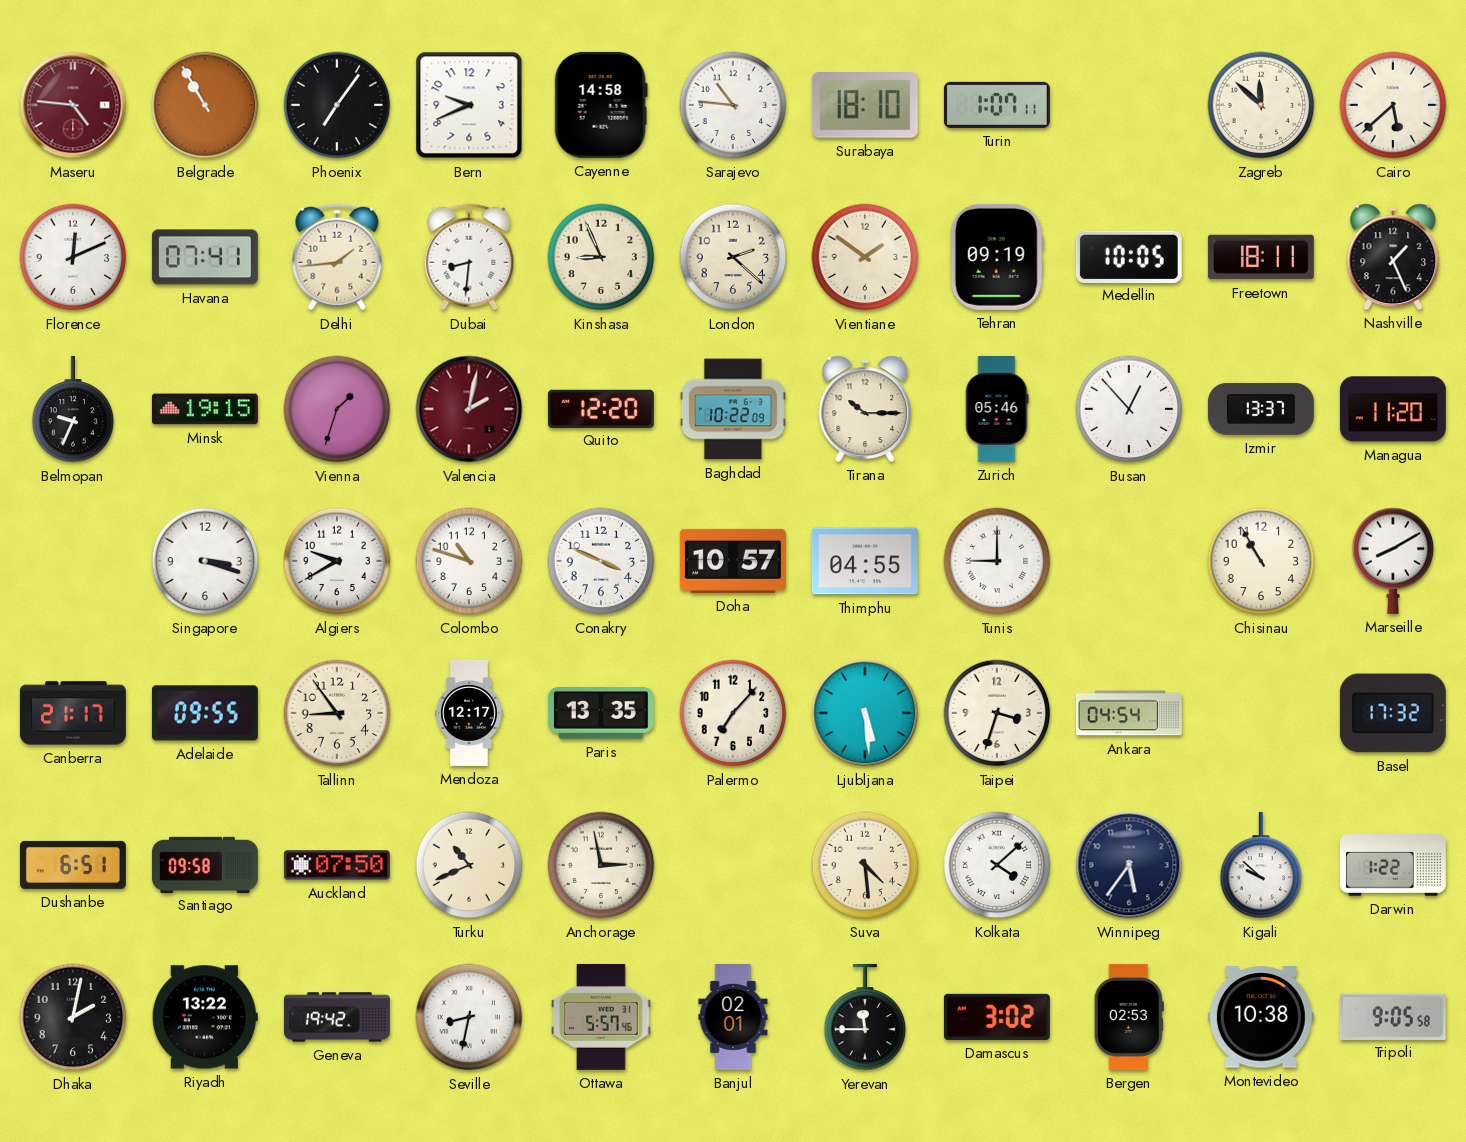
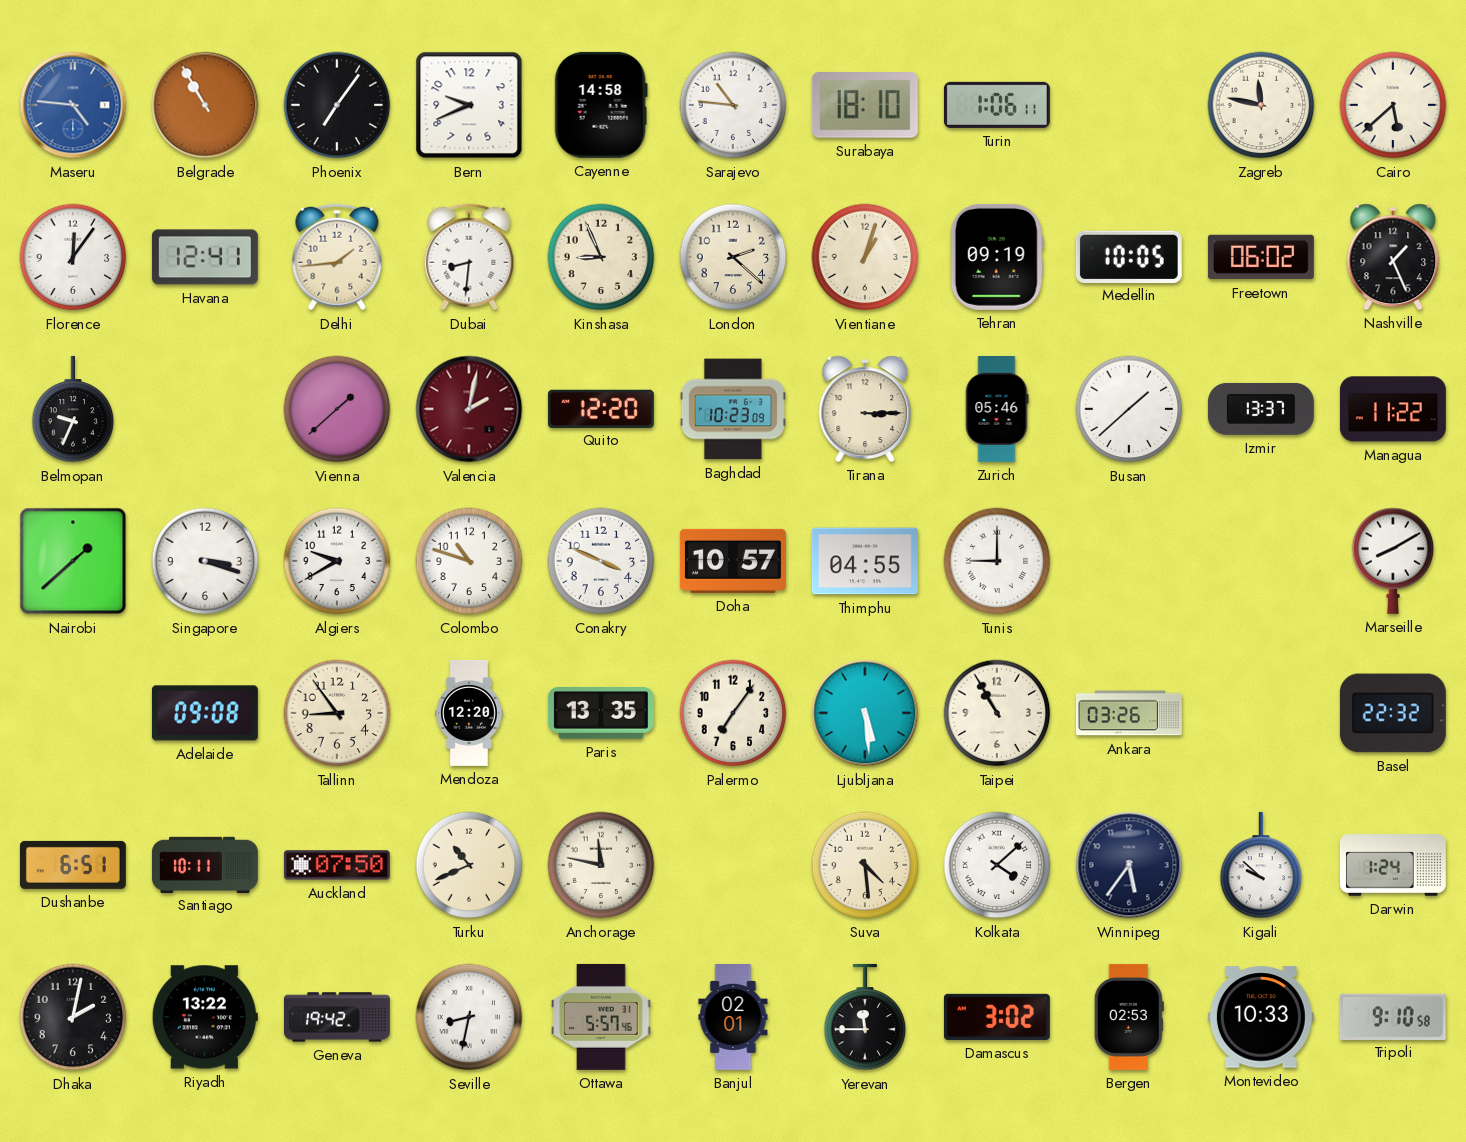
Maseru dial: burgundy -> blue
Turin: 1:07 -> 1:06
Zagreb: 11:52 -> 11:47
Florence: 12:11 -> 12:06
Havana: 07:41 -> 12:41
Vientiane: 1:51 -> 1:03
Freetown: 18:11 -> 06:02
Minsk: 19:15 -> none
Vienna: 1:33 -> 1:38
Baghdad: 10:22 -> 10:23
Tirana: 10:15 -> 3:15
Busan: 12:53 -> 1:38
Managua: 11:20 -> 11:22
Nairobi: none -> 1:38
Chisinau: 10:55 -> none
Canberra: 21:17 -> none
Adelaide: 09:55 -> 09:08
Mendoza: 12:17 -> 12:20
Palermo: 7:07 -> 7:06
Taipei: 3:33 -> 10:55
Ankara: 04:54 -> 03:26
Basel: 17:32 -> 22:32
Santiago: 09:58 -> 10:11
Anchorage: 2:58 -> 11:47
Darwin: 1:22 -> 1:24
Montevideo: 10:38 -> 10:33
Tripoli: 9:05 -> 9:10
